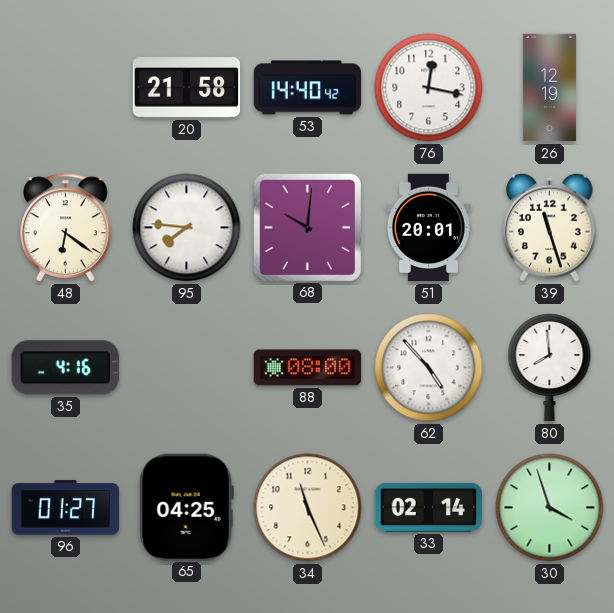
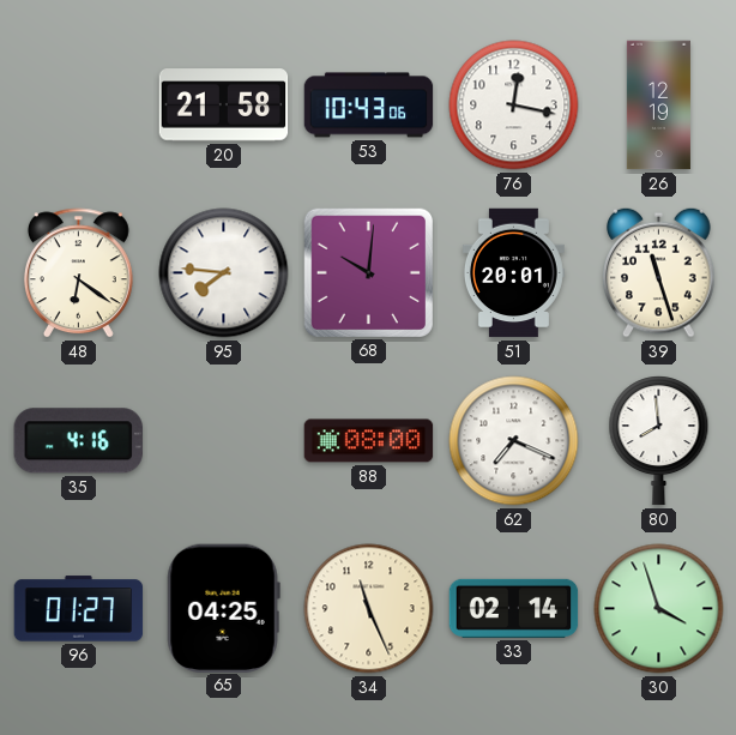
53: 14:40 -> 10:43
62: 4:53 -> 7:19
